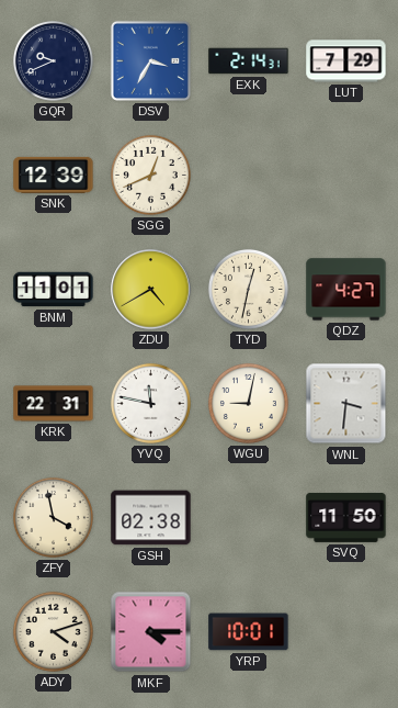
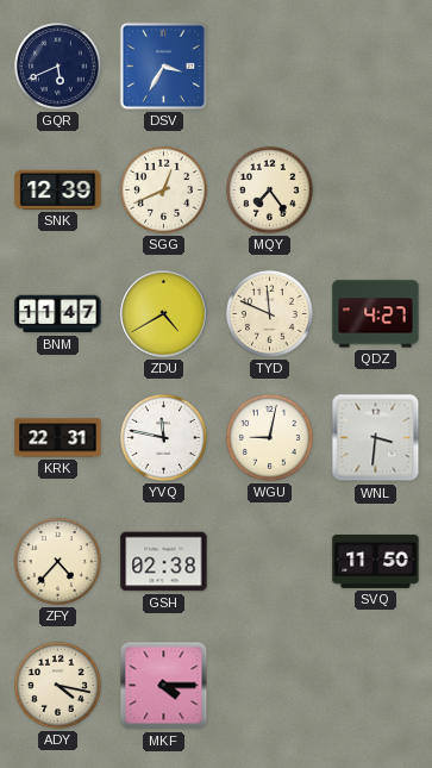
GQR: 9:41 -> 5:41
EXK: 2:14 -> none
LUT: 7:29 -> none
MQY: none -> 7:24
BNM: 11:01 -> 11:47
TYD: 12:32 -> 11:49
ZFY: 3:58 -> 4:37
ADY: 4:12 -> 4:17
YRP: 10:01 -> none
